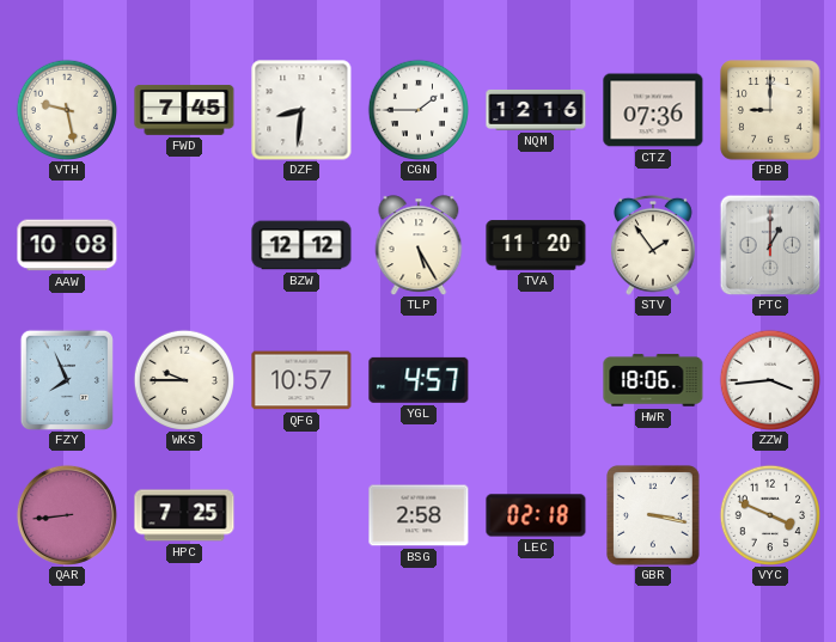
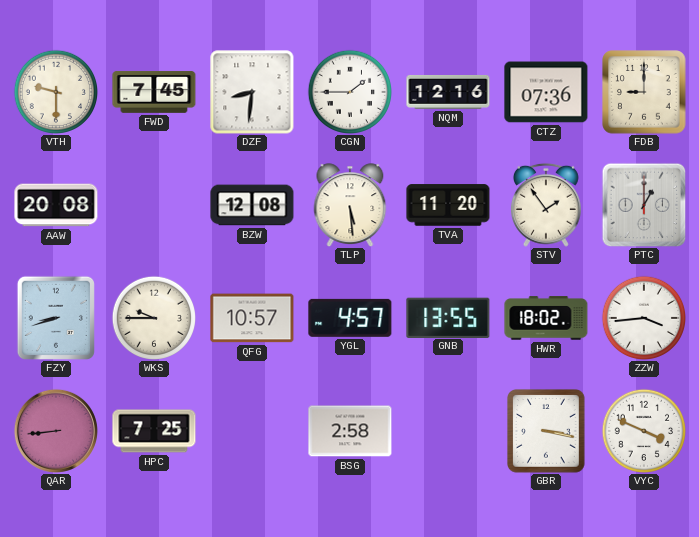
VTH: 9:28 -> 9:30
AAW: 10:08 -> 20:08
BZW: 12:12 -> 12:08
TLP: 5:25 -> 5:29
FZY: 7:56 -> 8:42
GNB: none -> 13:55
HWR: 18:06 -> 18:02
LEC: 02:18 -> none
